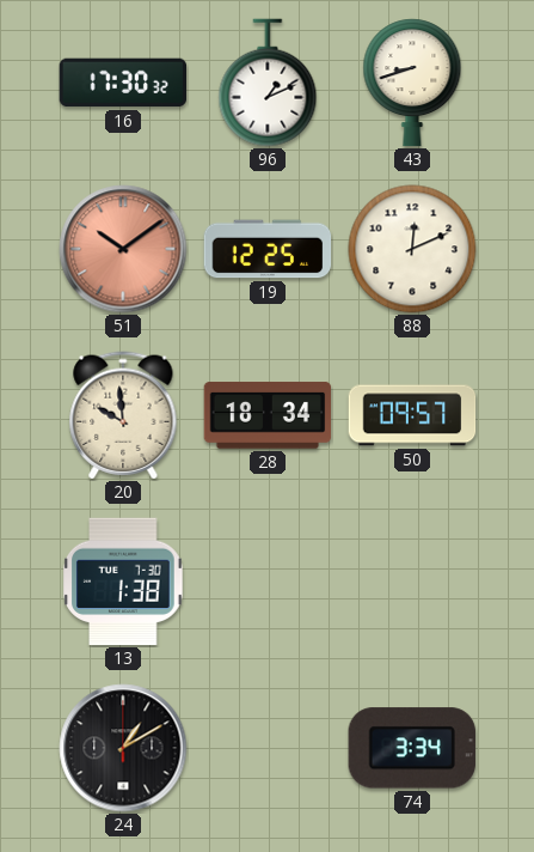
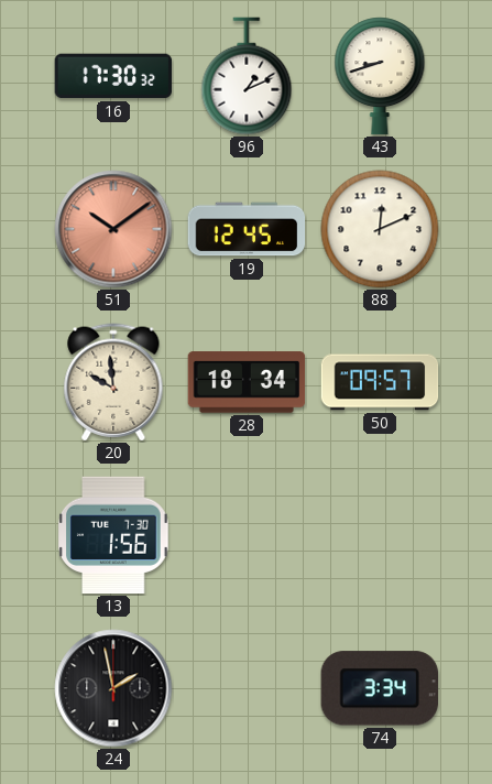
19: 12:25 -> 12:45
13: 1:38 -> 1:56
24: 1:10 -> 1:58
